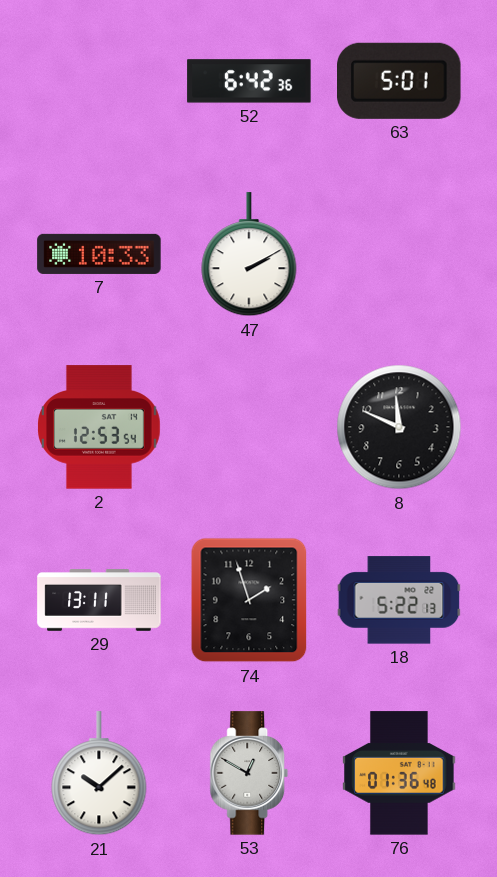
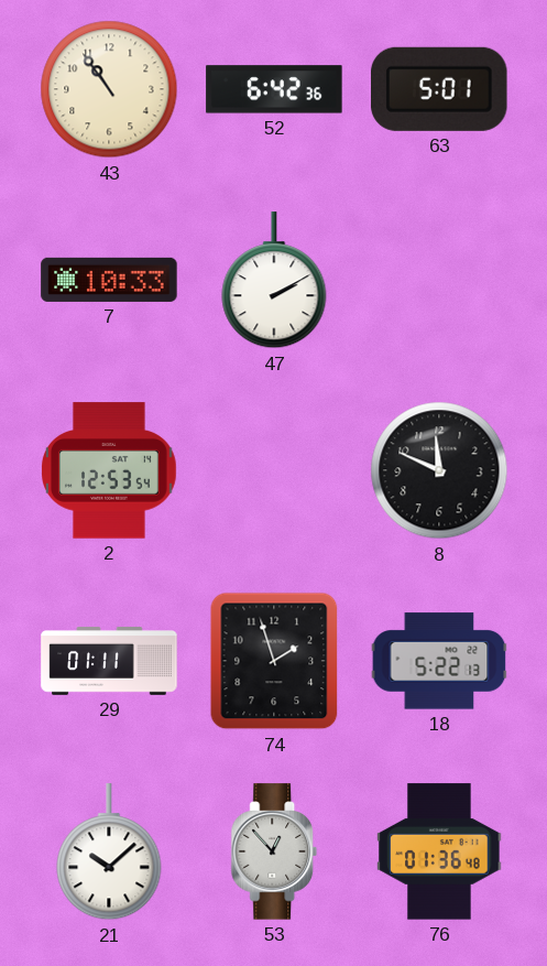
43: none -> 10:54
29: 13:11 -> 01:11
53: 12:50 -> 12:53
